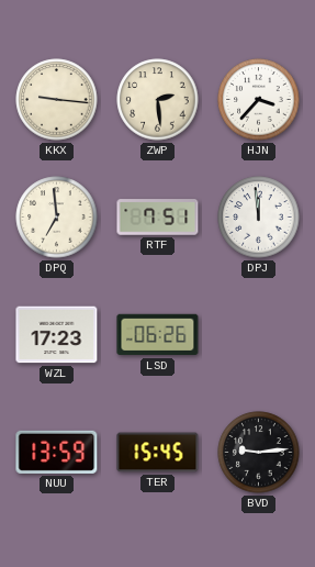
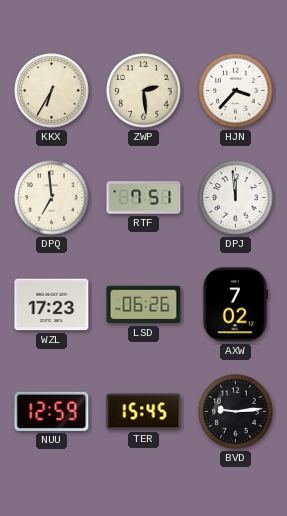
KKX: 9:16 -> 6:35
AXW: none -> 7:02
NUU: 13:59 -> 12:59
